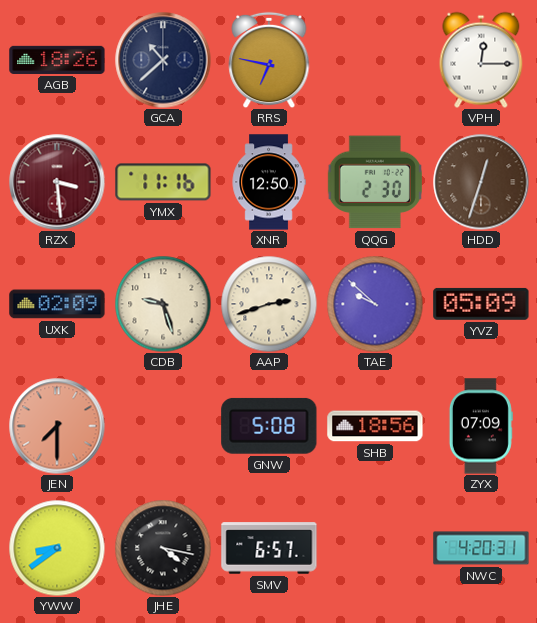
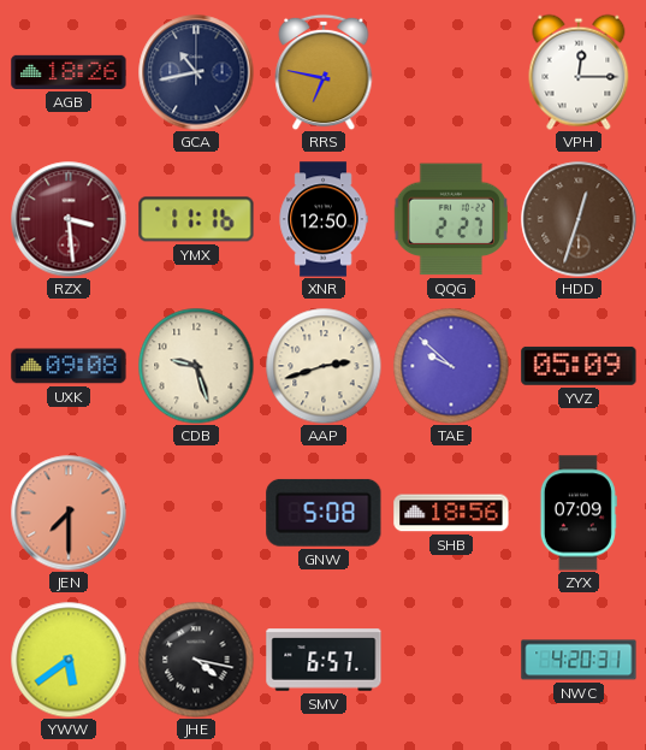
GCA: 10:38 -> 10:43
QQG: 2:30 -> 2:27
UXK: 02:09 -> 09:08
YWW: 8:39 -> 5:39
